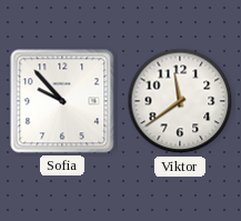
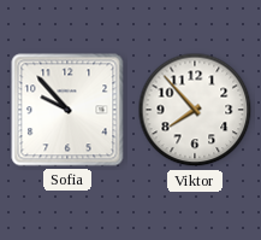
Viktor: 11:39 -> 7:53
